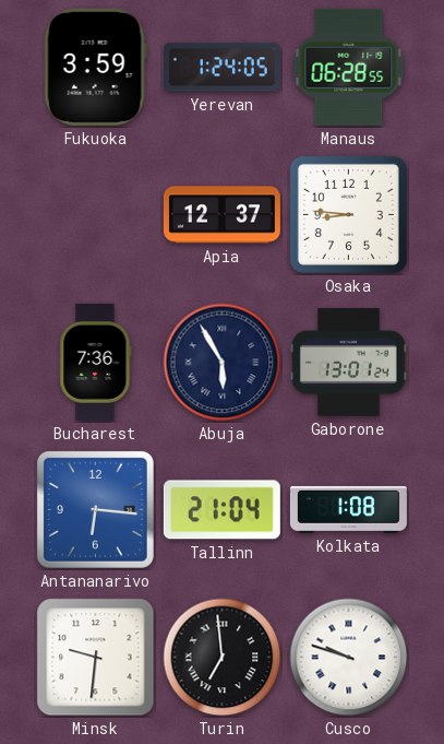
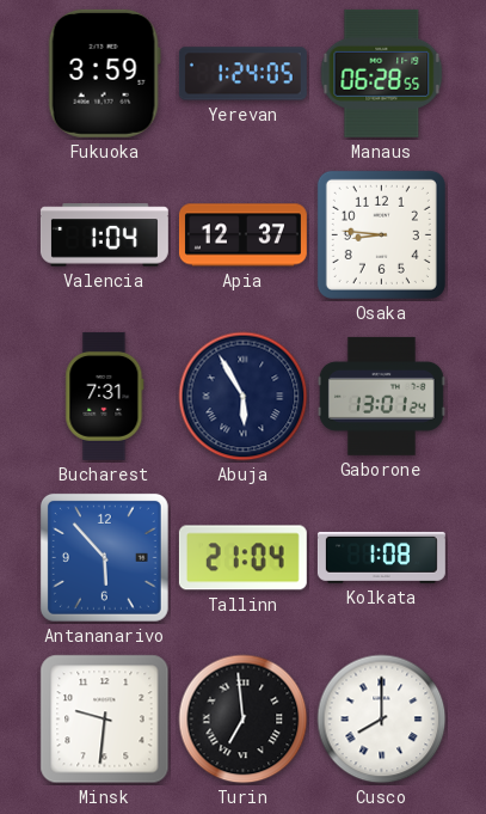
Valencia: none -> 1:04
Bucharest: 7:36 -> 7:31
Antananarivo: 6:16 -> 5:53
Cusco: 9:48 -> 8:00
